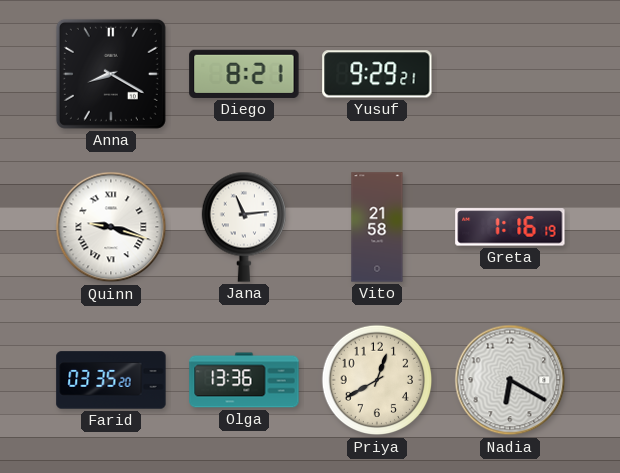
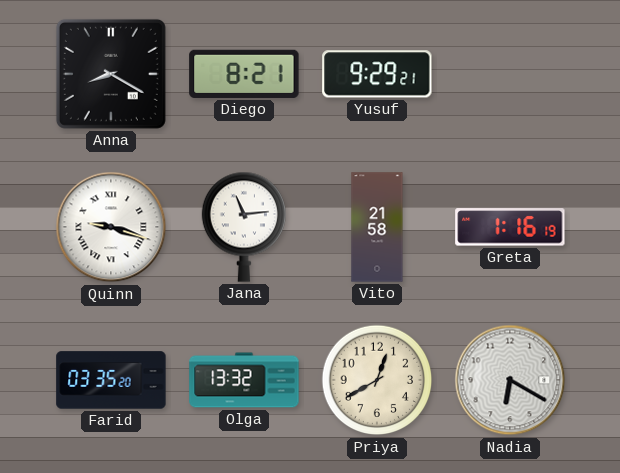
Olga: 13:36 -> 13:32
